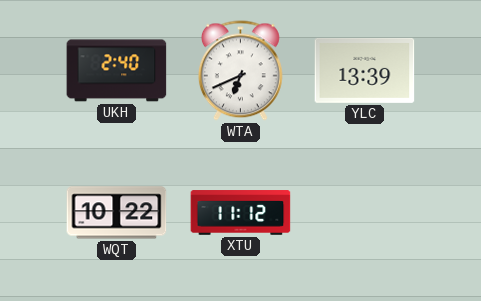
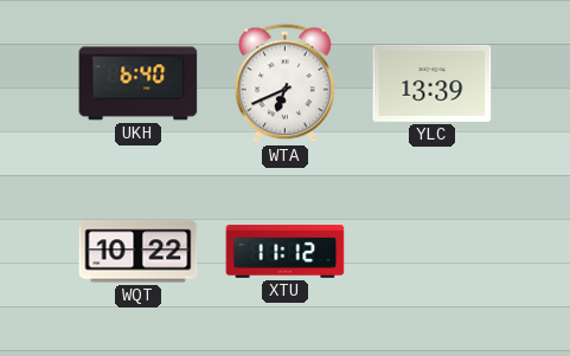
UKH: 2:40 -> 6:40
